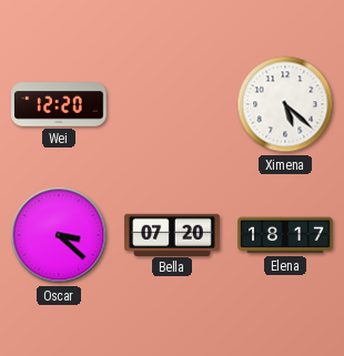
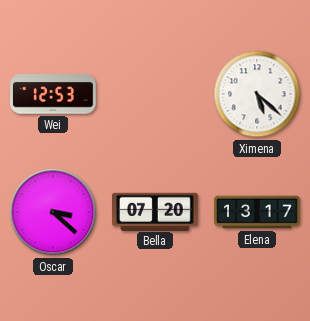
Wei: 12:20 -> 12:53
Elena: 18:17 -> 13:17
